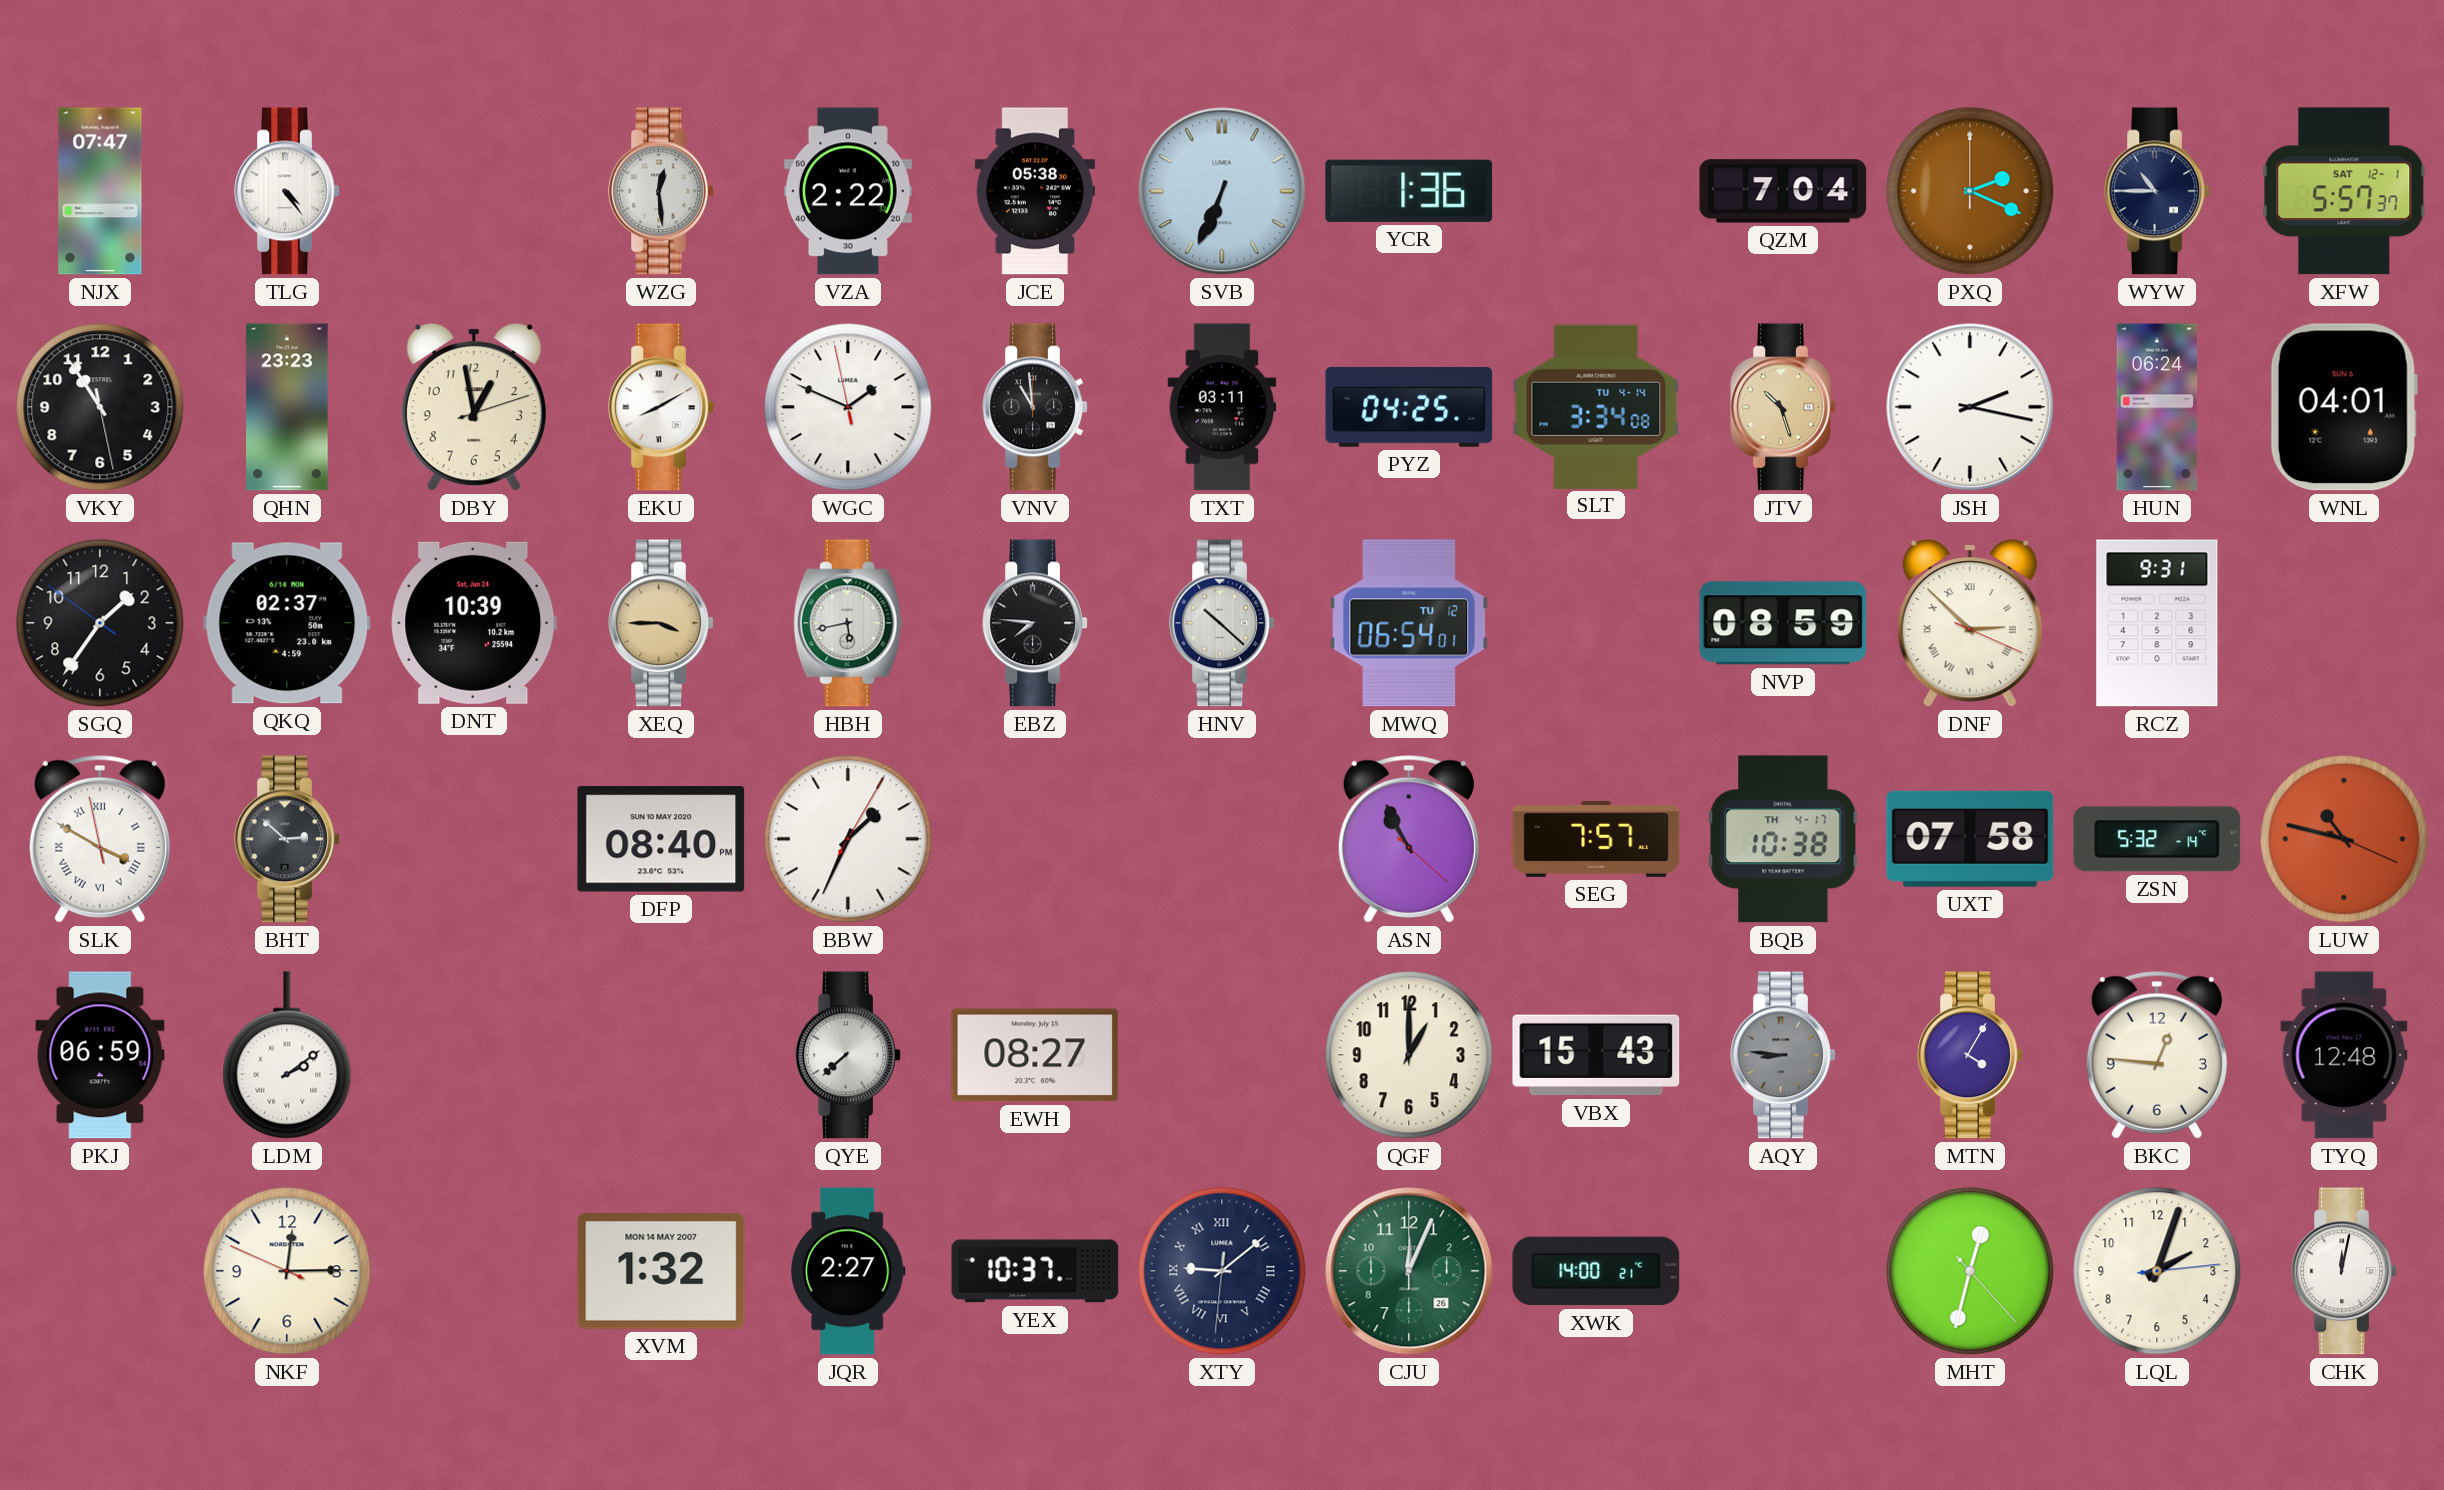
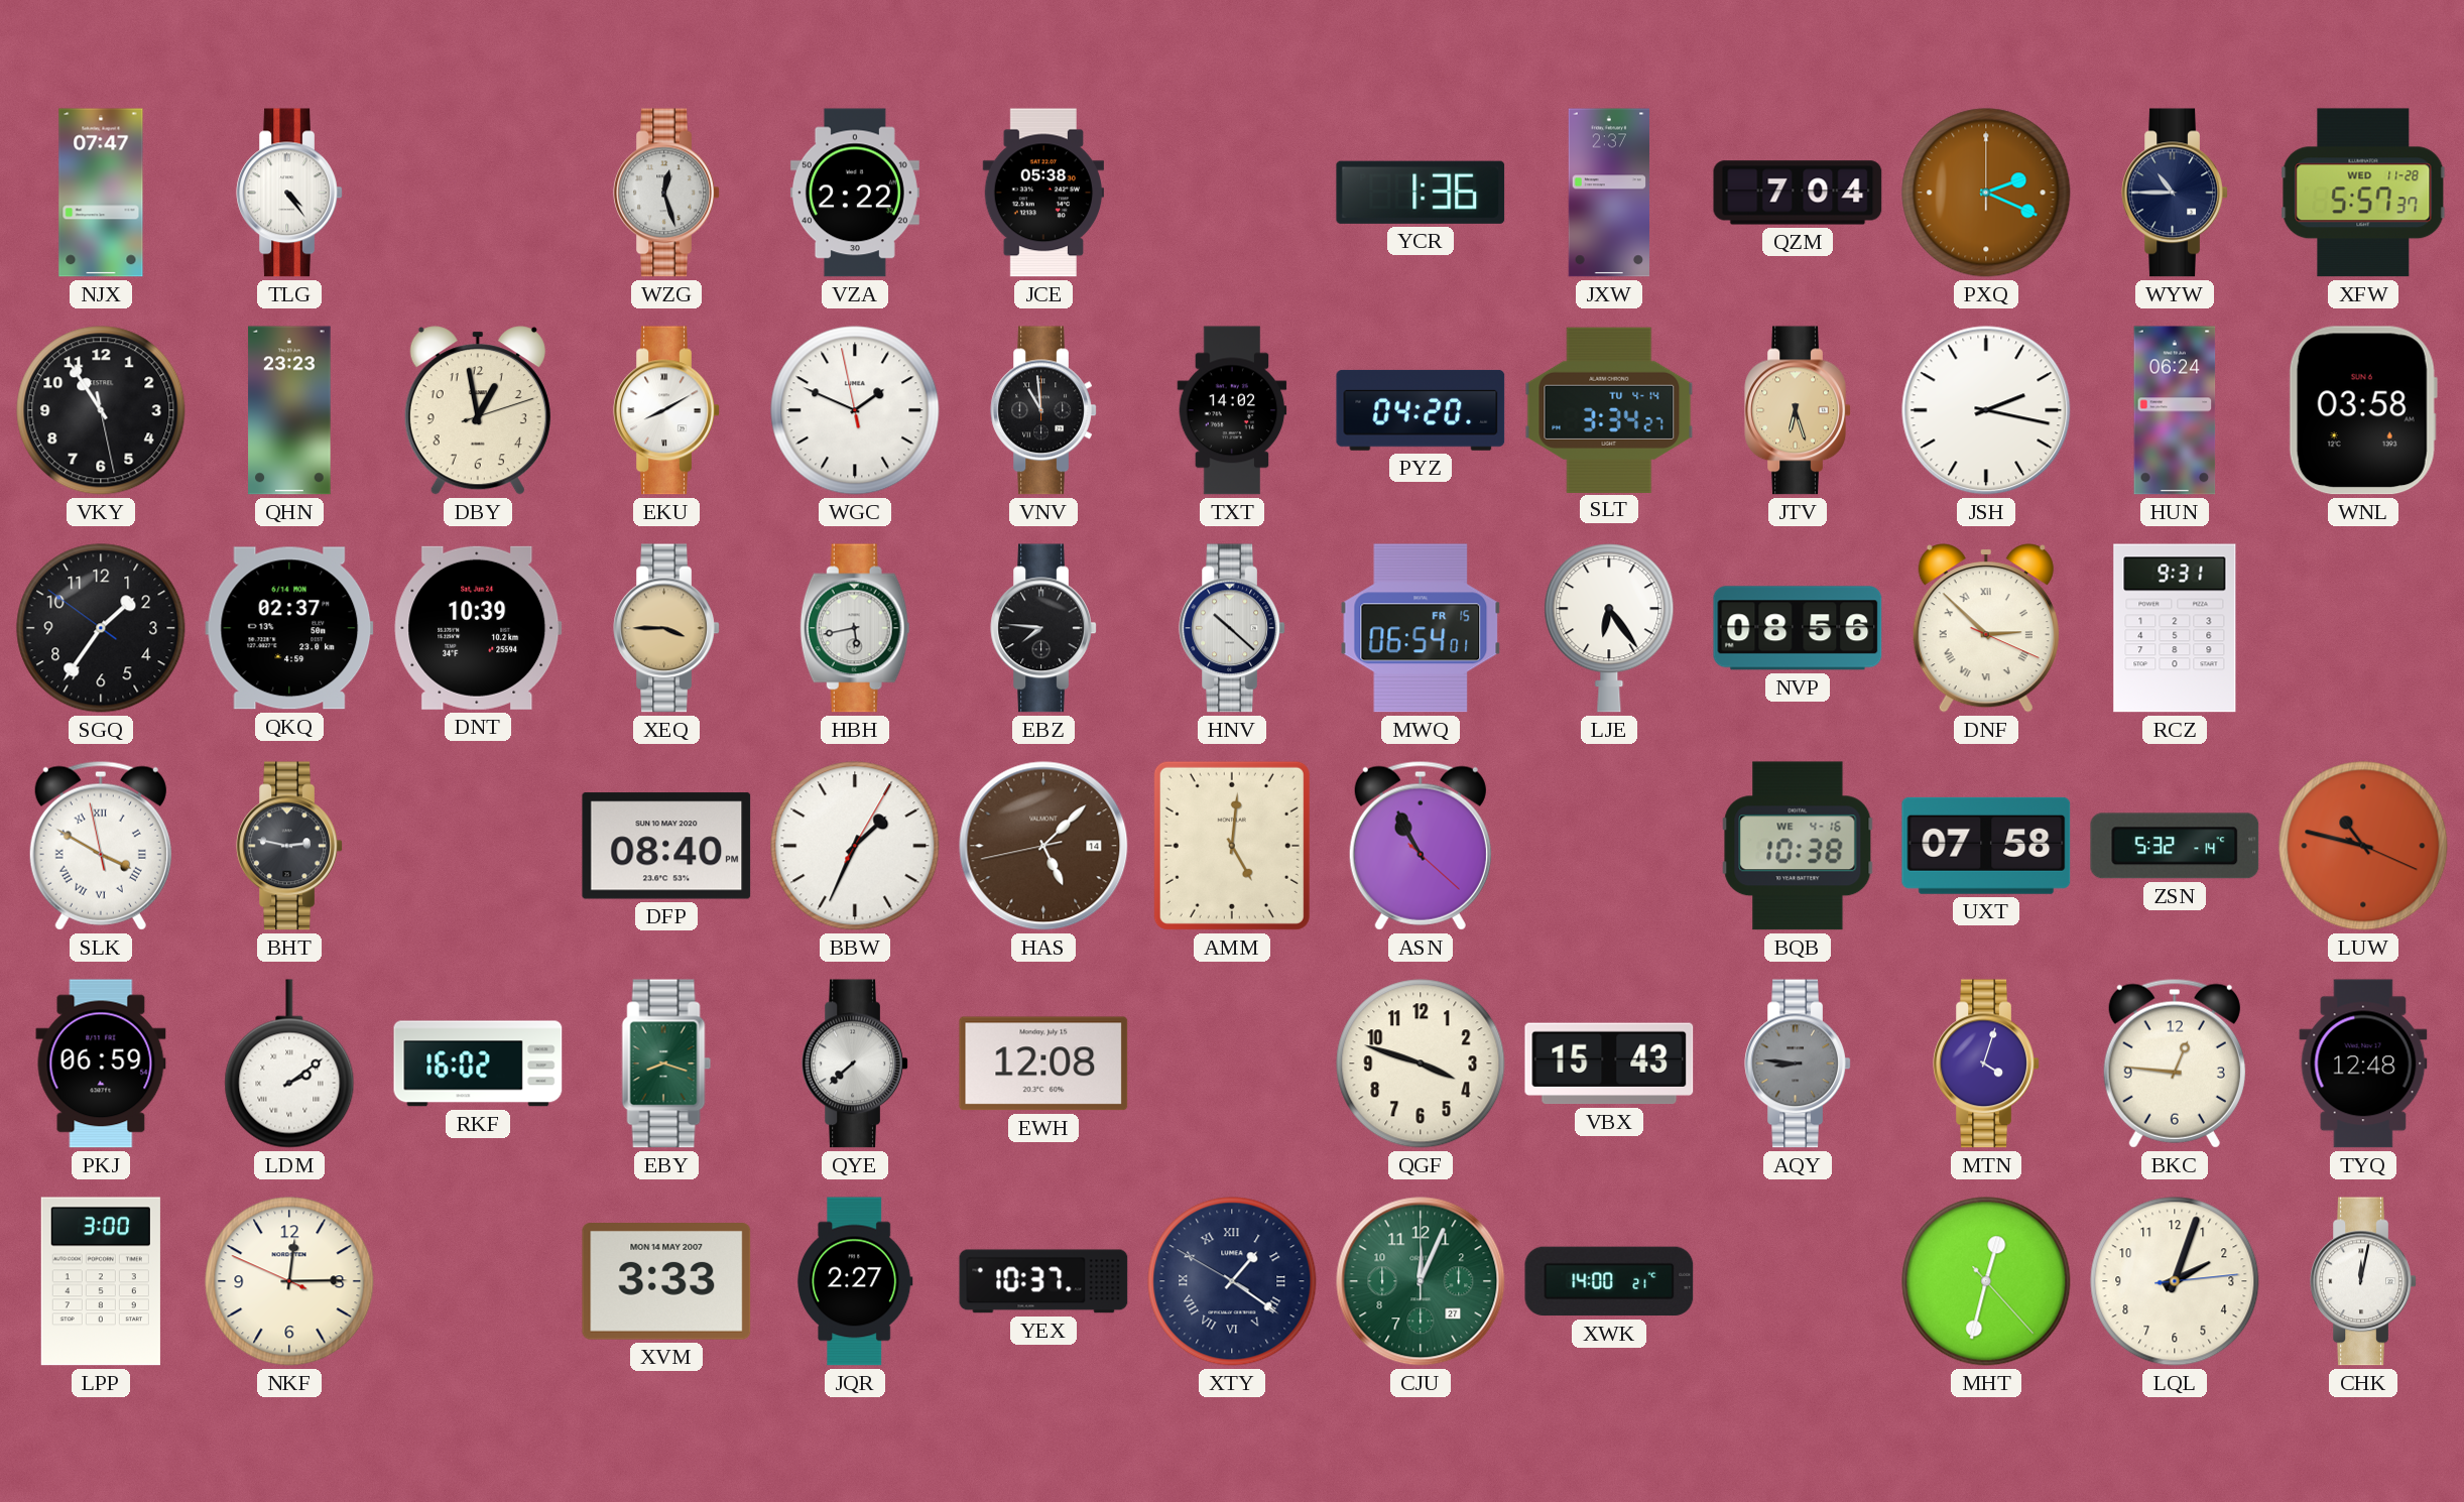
WZG: 12:29 -> 12:27
SVB: 6:34 -> none
JXW: none -> 2:37
XFW date: SAT 12-1 -> WED 11-28
TXT: 03:11 -> 14:02
PYZ: 04:25 -> 04:20
SLT: 3:34:08 -> 3:34:27
JTV: 10:27 -> 6:27
WNL: 04:01 -> 03:58
MWQ date: TU 12 -> FR 15
LJE: none -> 6:24
NVP: 08:59 -> 08:56
BHT: 2:52 -> 2:47
HAS: none -> 5:07
AMM: none -> 5:01
SEG: 7:57 -> none
BQB date: TH 4-17 -> WE 4-16
RKF: none -> 16:02
EBY: none -> 8:18
EWH: 08:27 -> 12:08
QGF: 1:00 -> 3:48
MTN: 4:05 -> 4:03
LPP: none -> 3:00
XVM: 1:32 -> 3:33
XTY: 9:08 -> 1:20
CJU date: 26 -> 27
